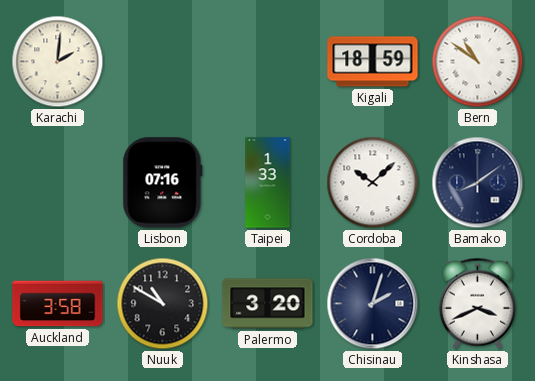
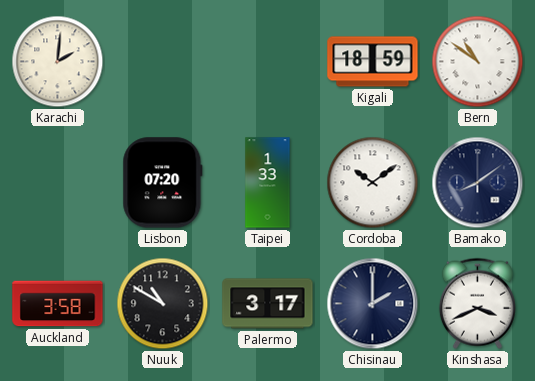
Lisbon: 07:16 -> 07:20
Cordoba: 10:08 -> 10:09
Palermo: 3:20 -> 3:17
Chisinau: 2:03 -> 2:00
